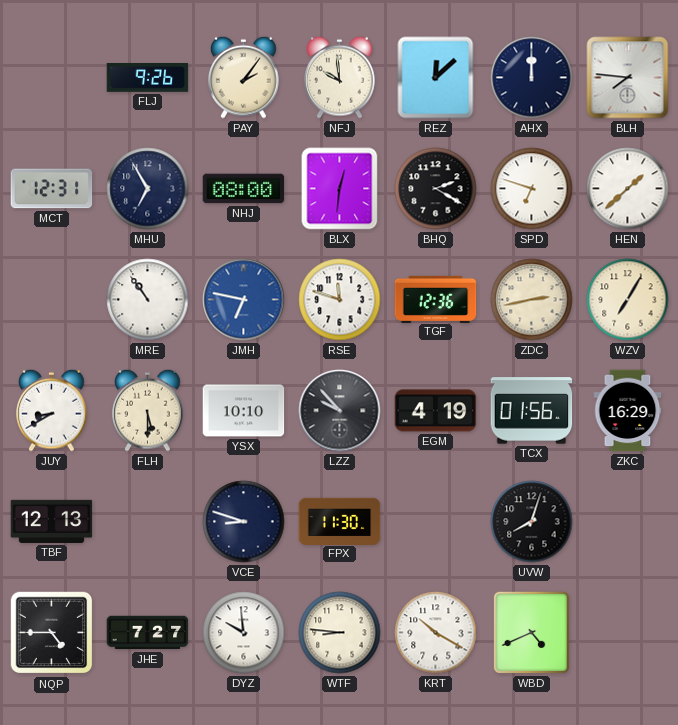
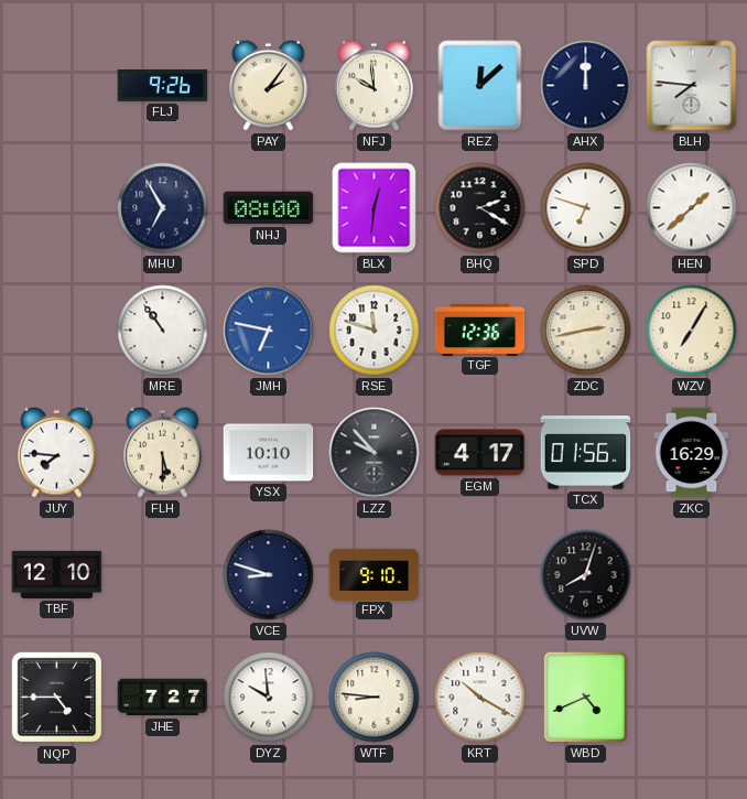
MCT: 12:31 -> none
JUY: 8:40 -> 7:46
EGM: 4:19 -> 4:17
TBF: 12:13 -> 12:10
FPX: 11:30 -> 9:10
